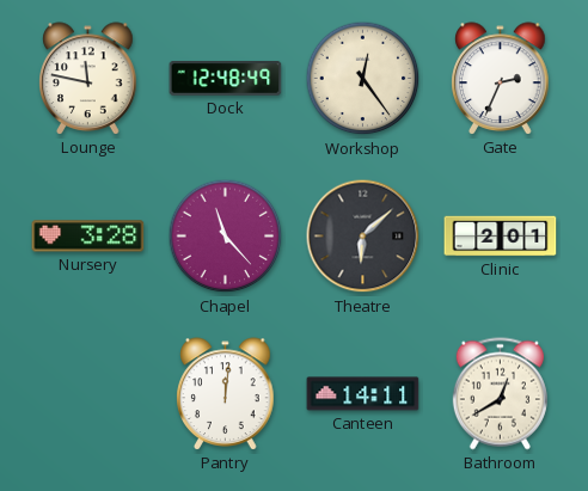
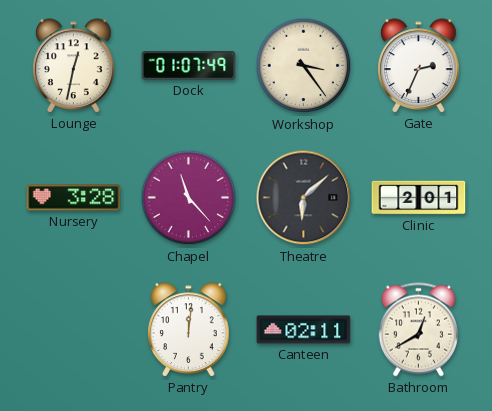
Lounge: 11:47 -> 12:32
Dock: 12:48 -> 01:07
Workshop: 12:24 -> 3:24
Canteen: 14:11 -> 02:11
